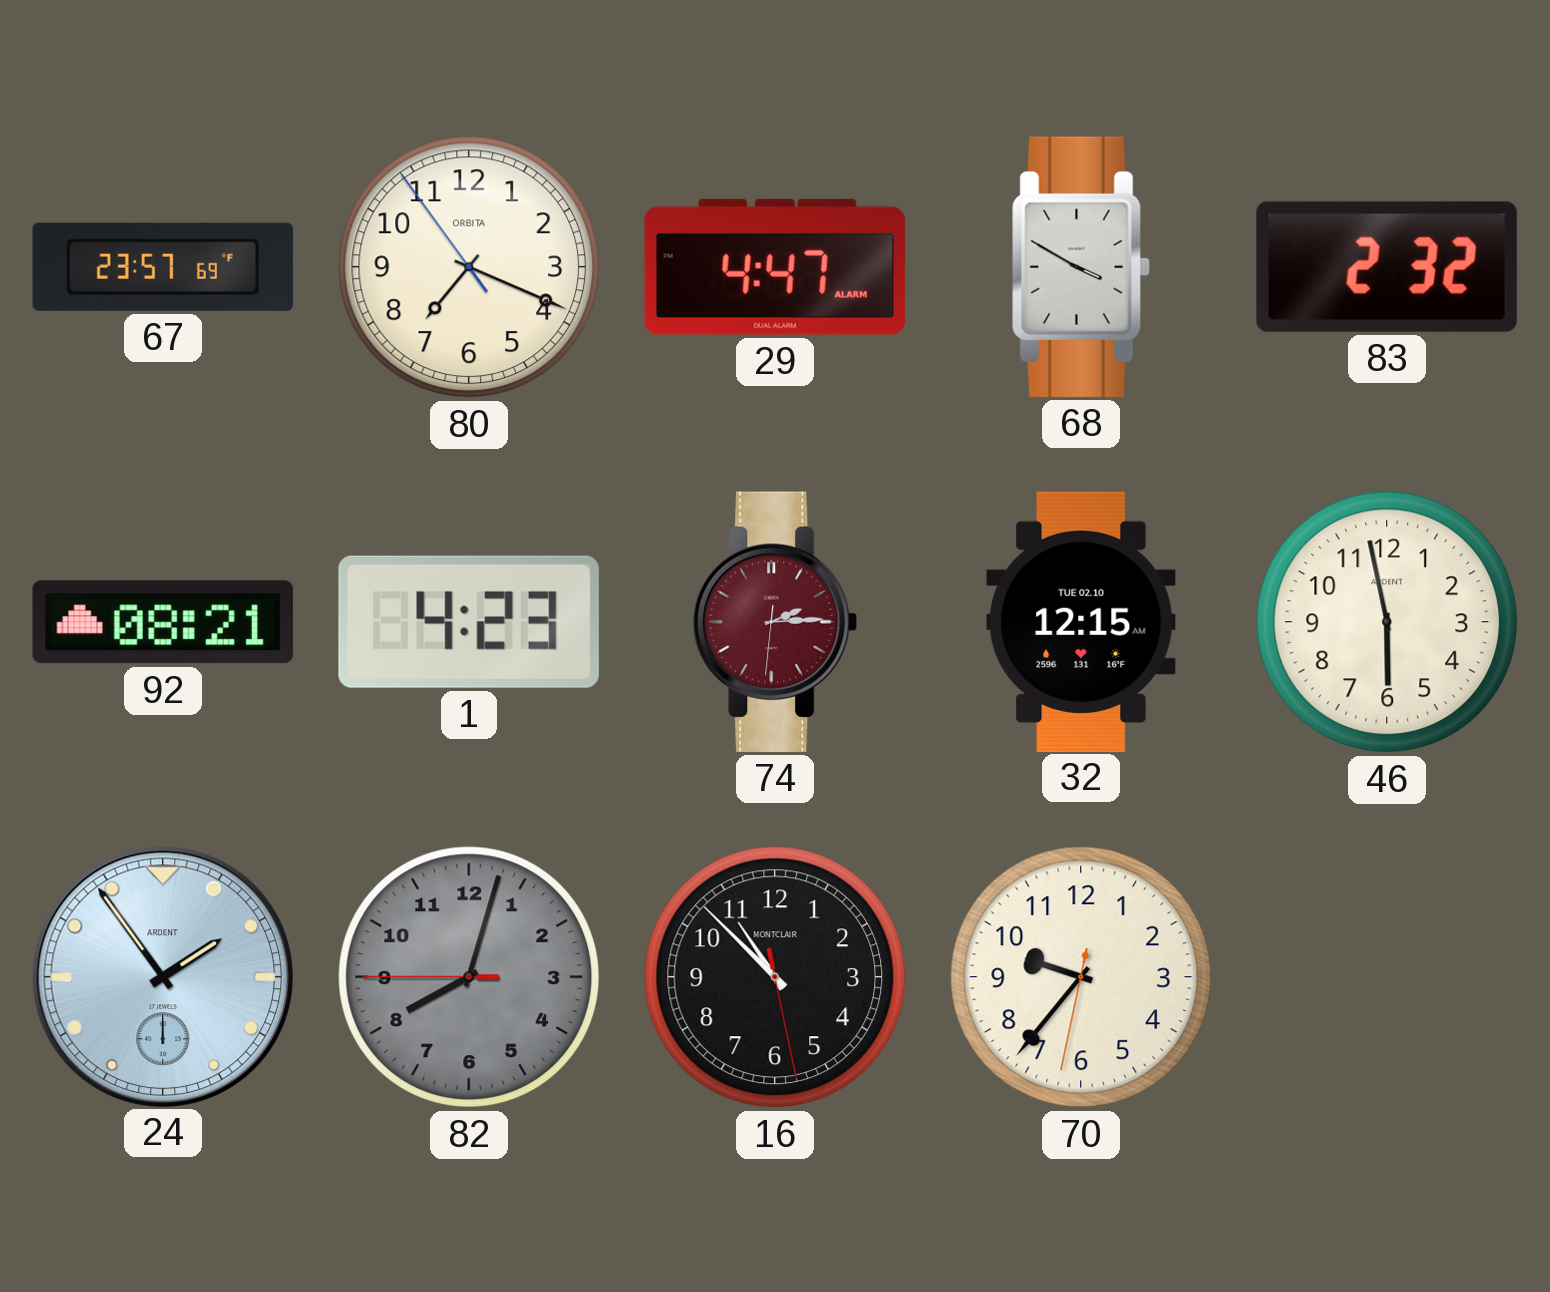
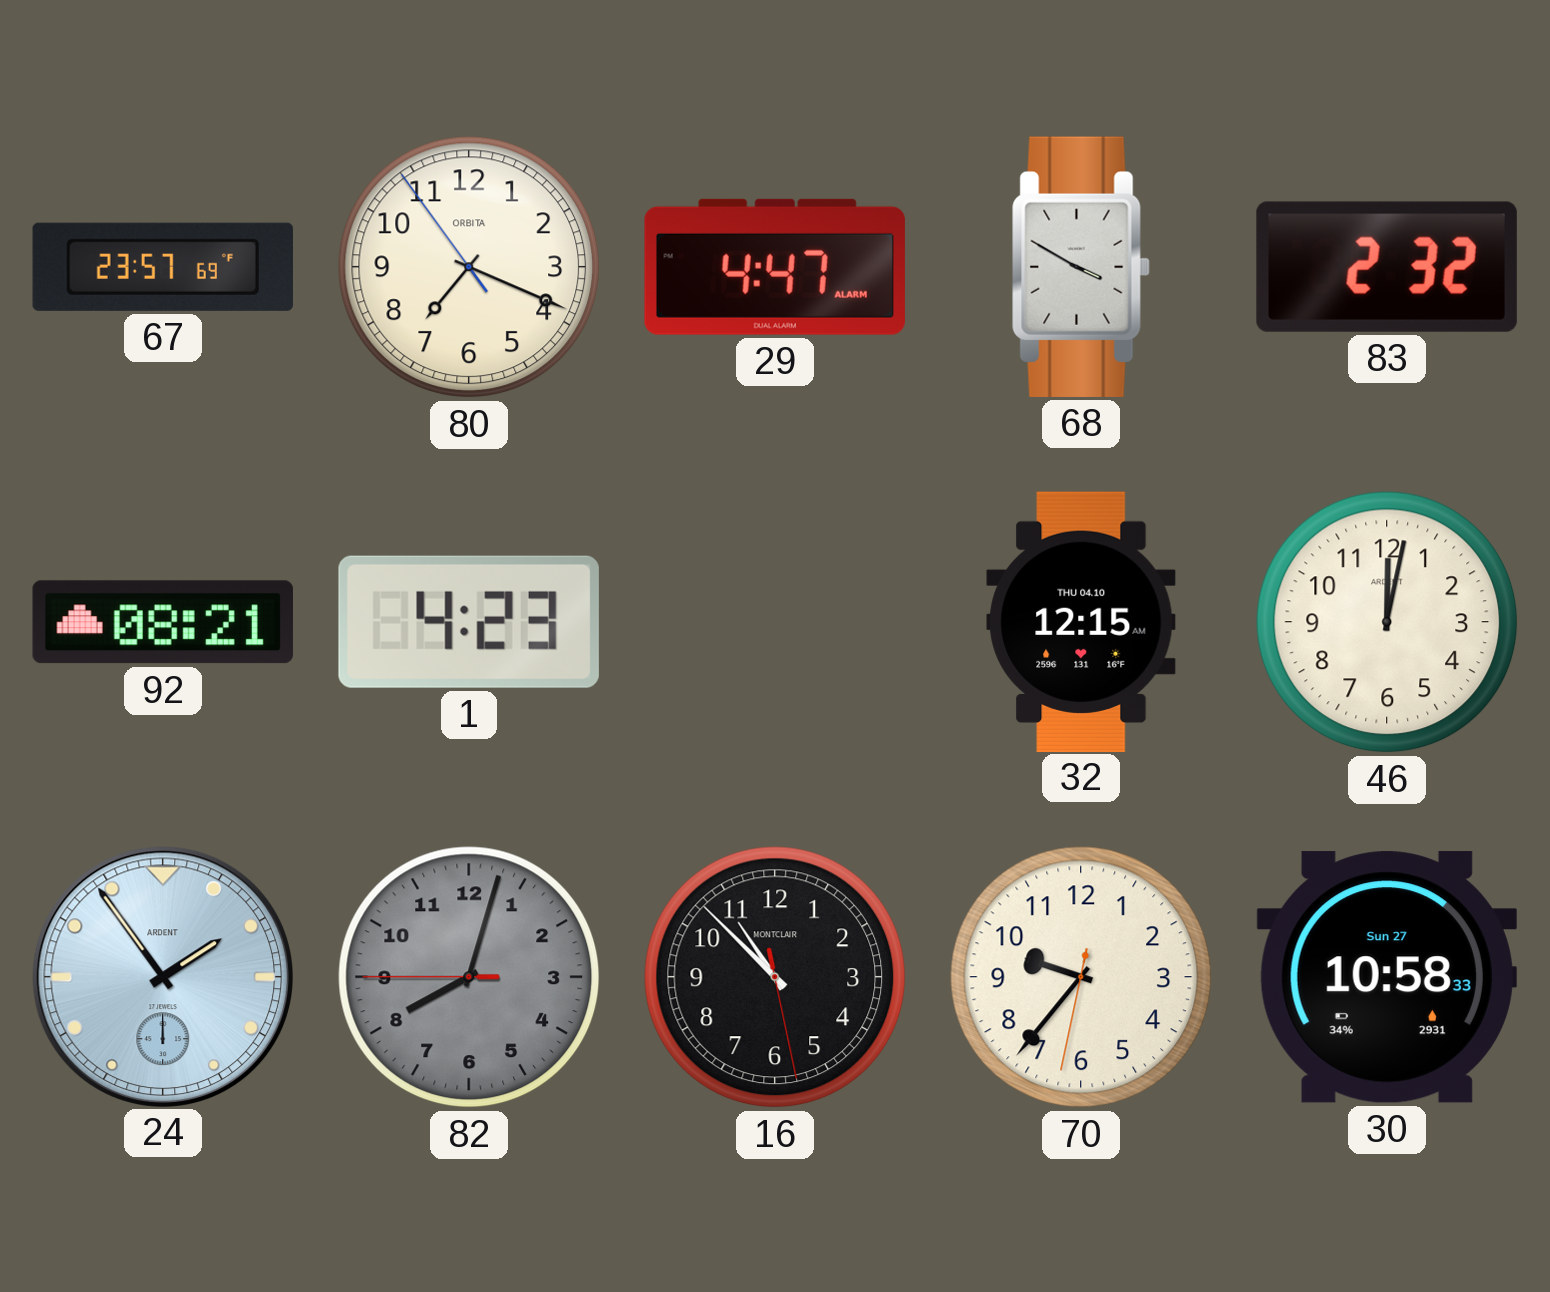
74: 2:14 -> none
32 date: TUE 02.10 -> THU 04.10
46: 5:58 -> 12:02
30: none -> 10:58
